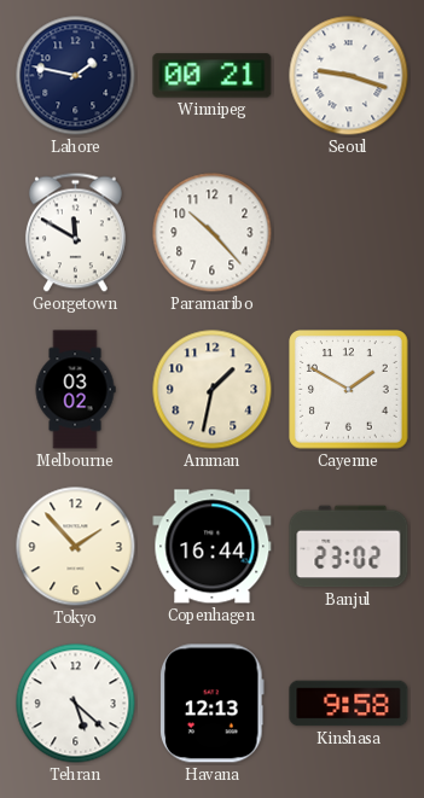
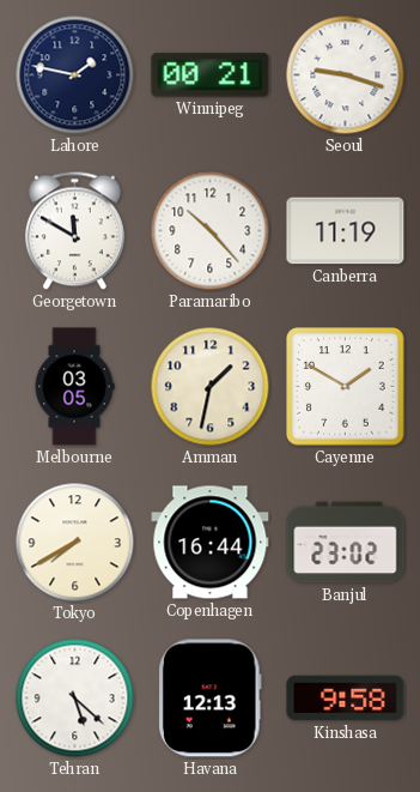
Canberra: none -> 11:19
Melbourne: 03:02 -> 03:05
Tokyo: 1:53 -> 7:40
